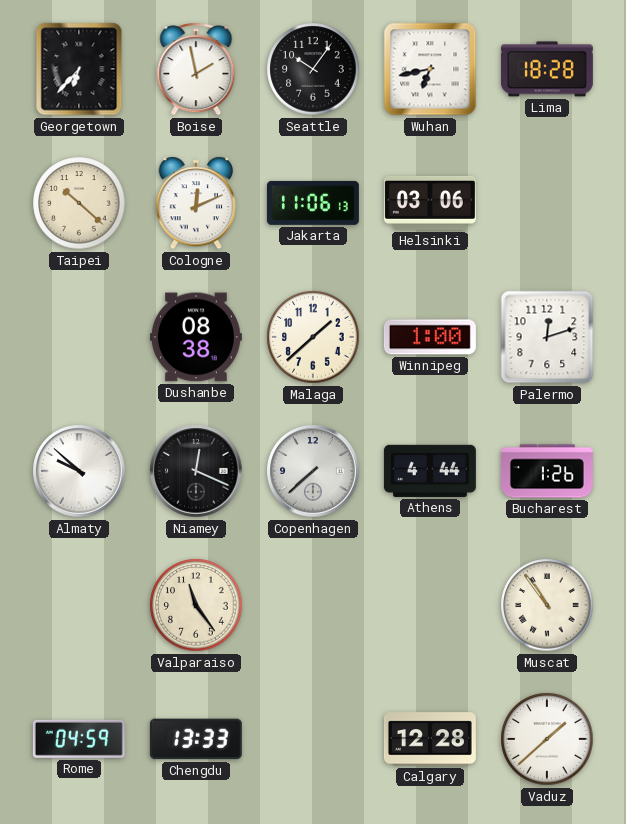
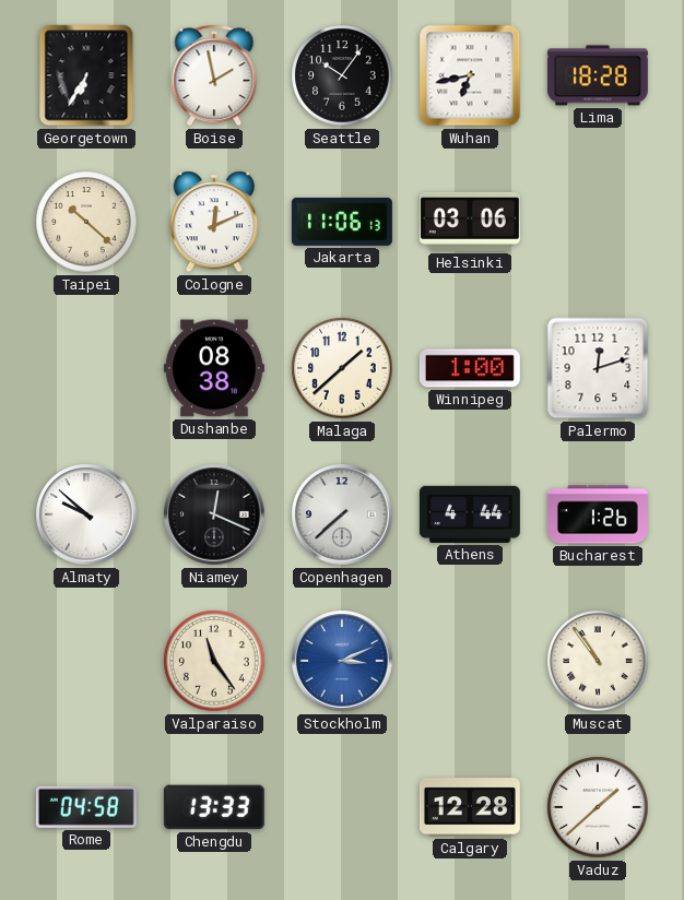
Georgetown: 6:37 -> 6:35
Stockholm: none -> 3:11
Rome: 04:59 -> 04:58
